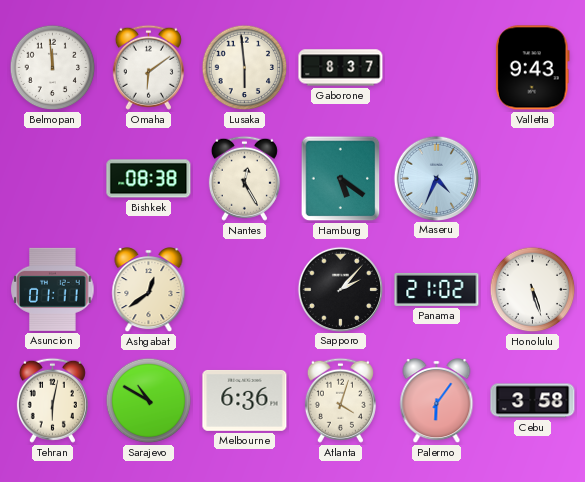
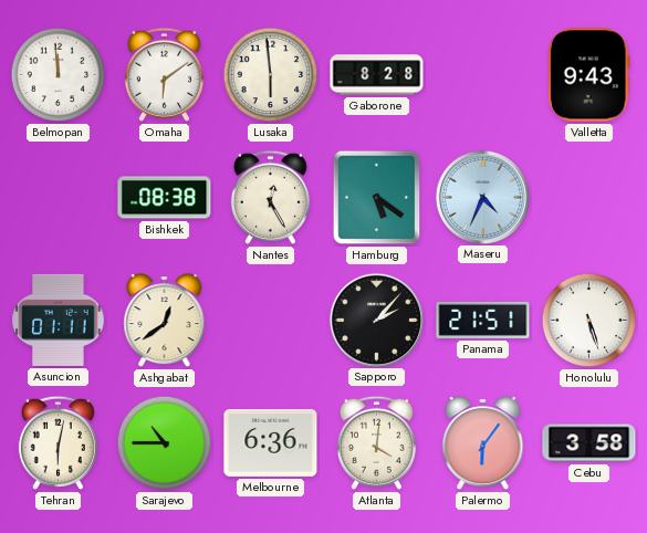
Gaborone: 8:37 -> 8:28
Panama: 21:02 -> 21:51
Sarajevo: 10:50 -> 10:45
Atlanta: 4:03 -> 4:01
